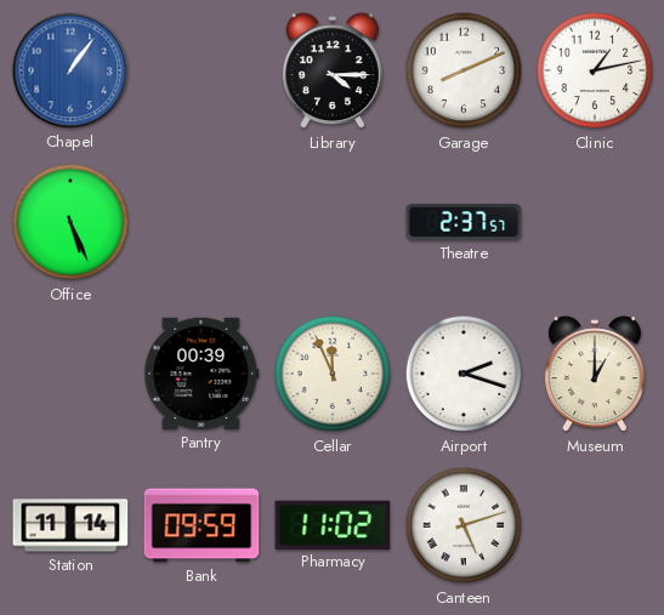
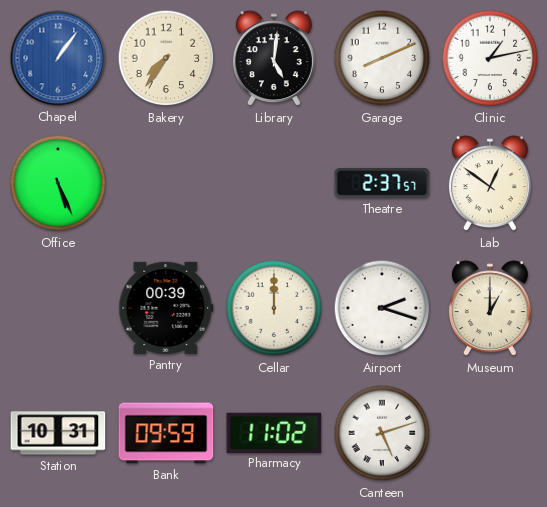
Bakery: none -> 7:36
Library: 4:15 -> 5:01
Lab: none -> 12:51
Cellar: 11:56 -> 12:00
Station: 11:14 -> 10:31
